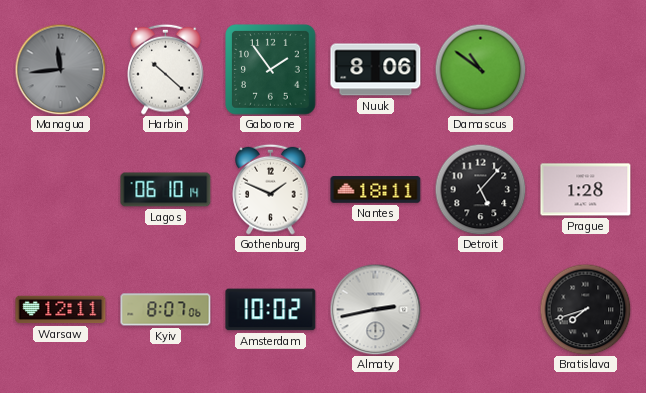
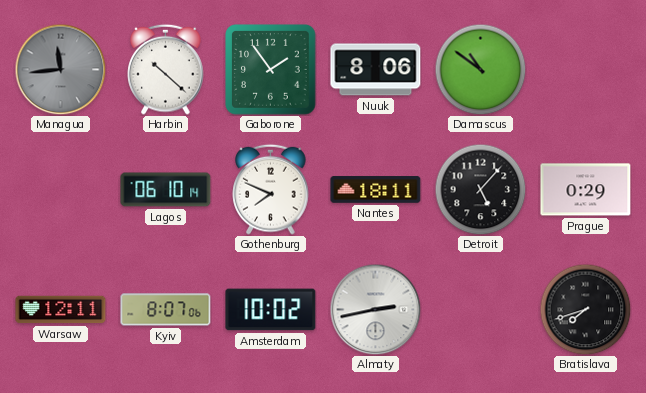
Gothenburg: 1:49 -> 7:49
Prague: 1:28 -> 0:29
